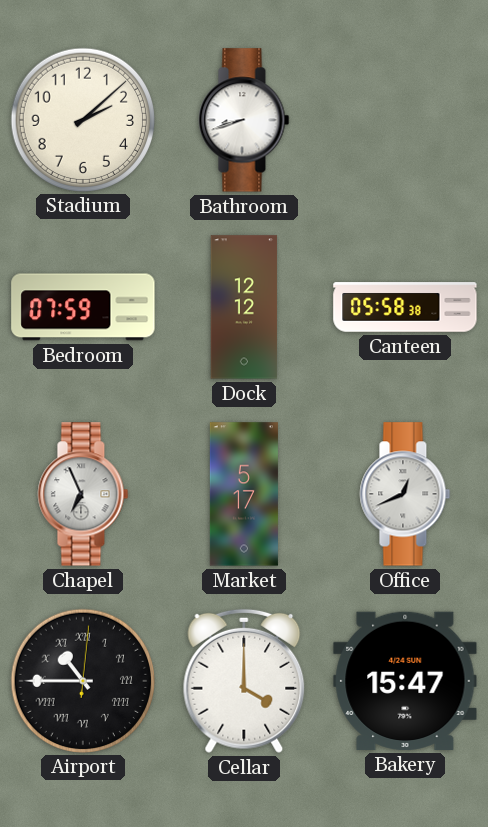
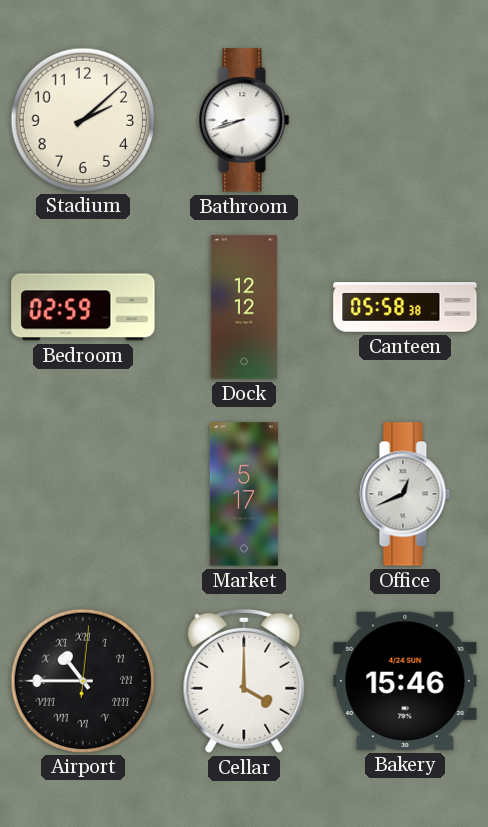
Bedroom: 07:59 -> 02:59
Chapel: 6:56 -> none
Bakery: 15:47 -> 15:46
